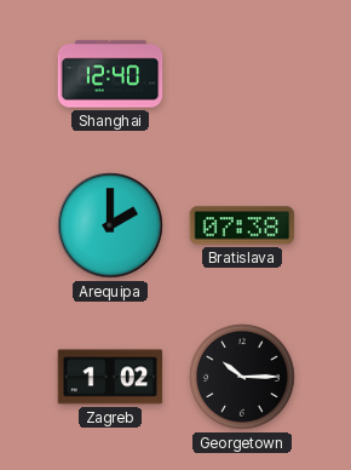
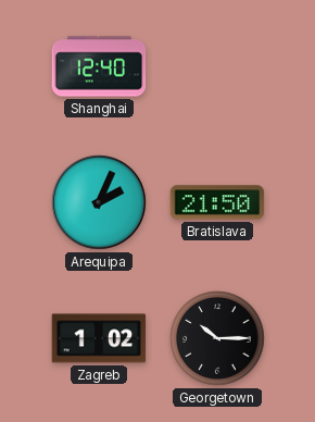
Arequipa: 2:00 -> 2:04
Bratislava: 07:38 -> 21:50
